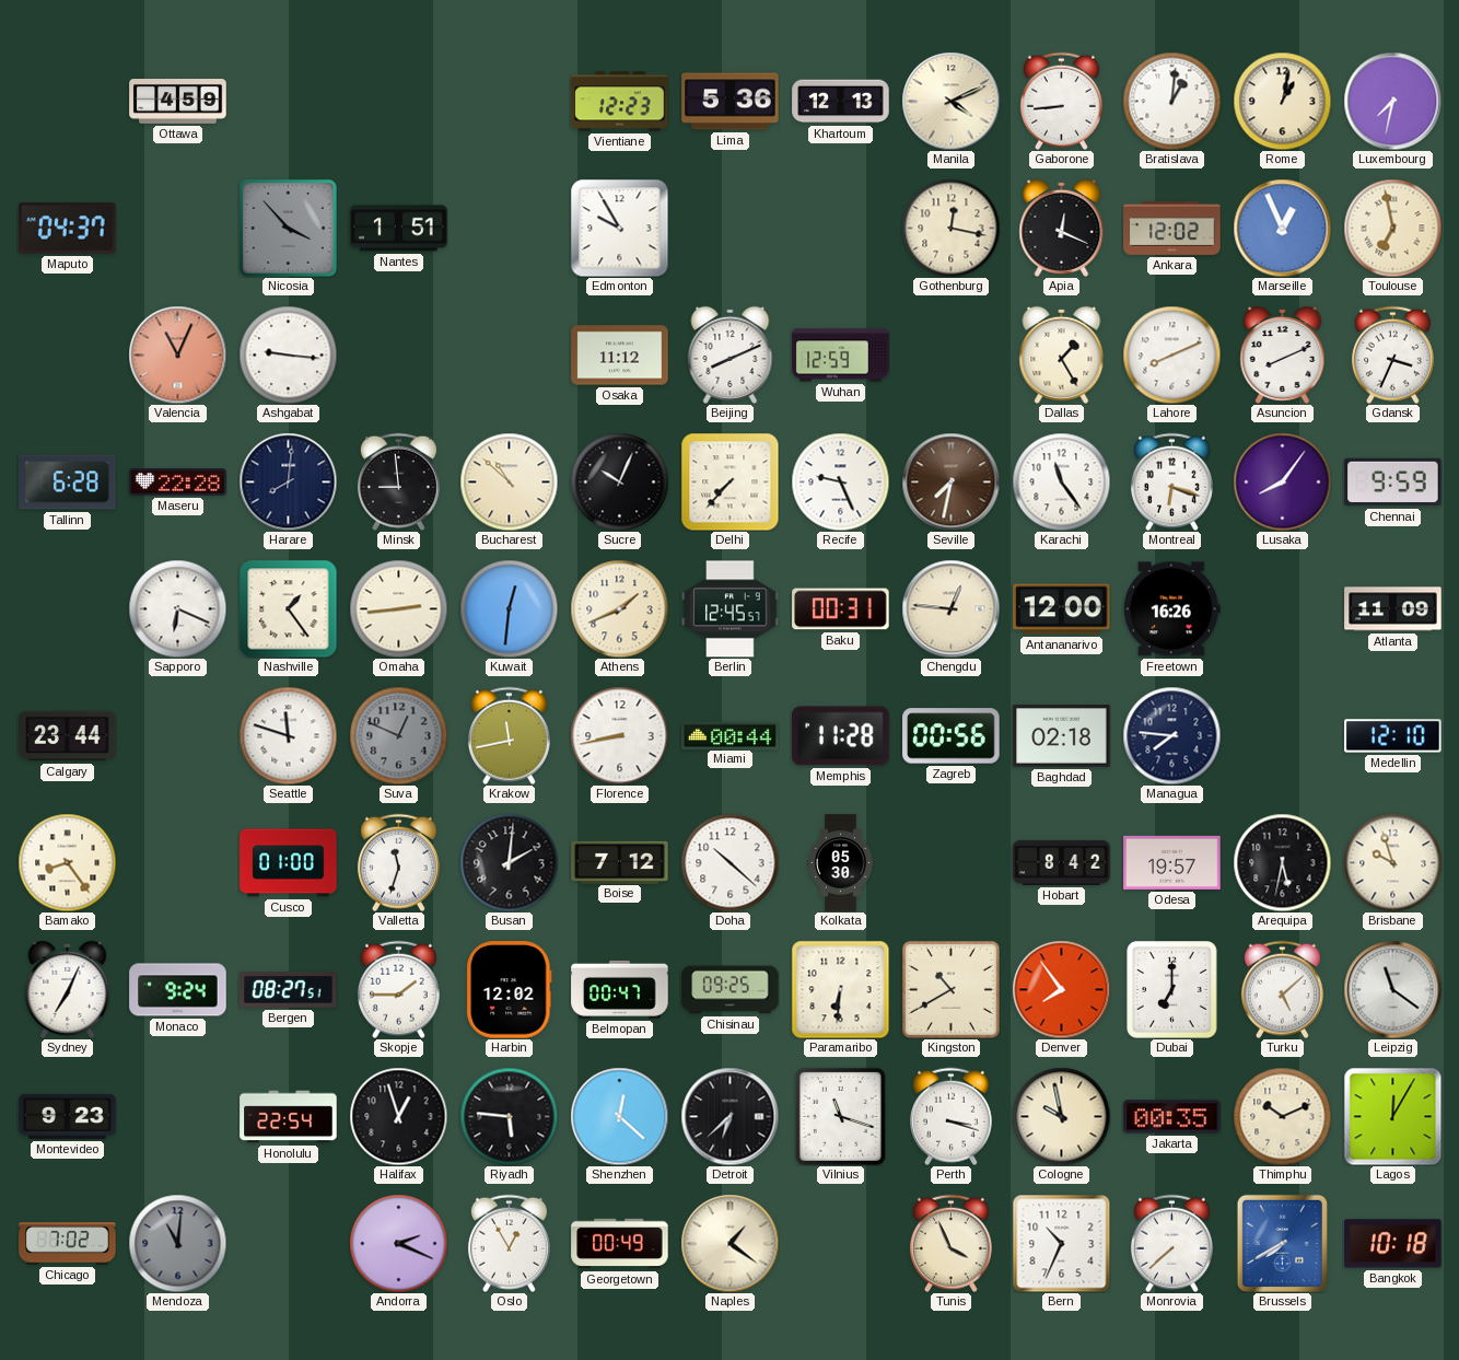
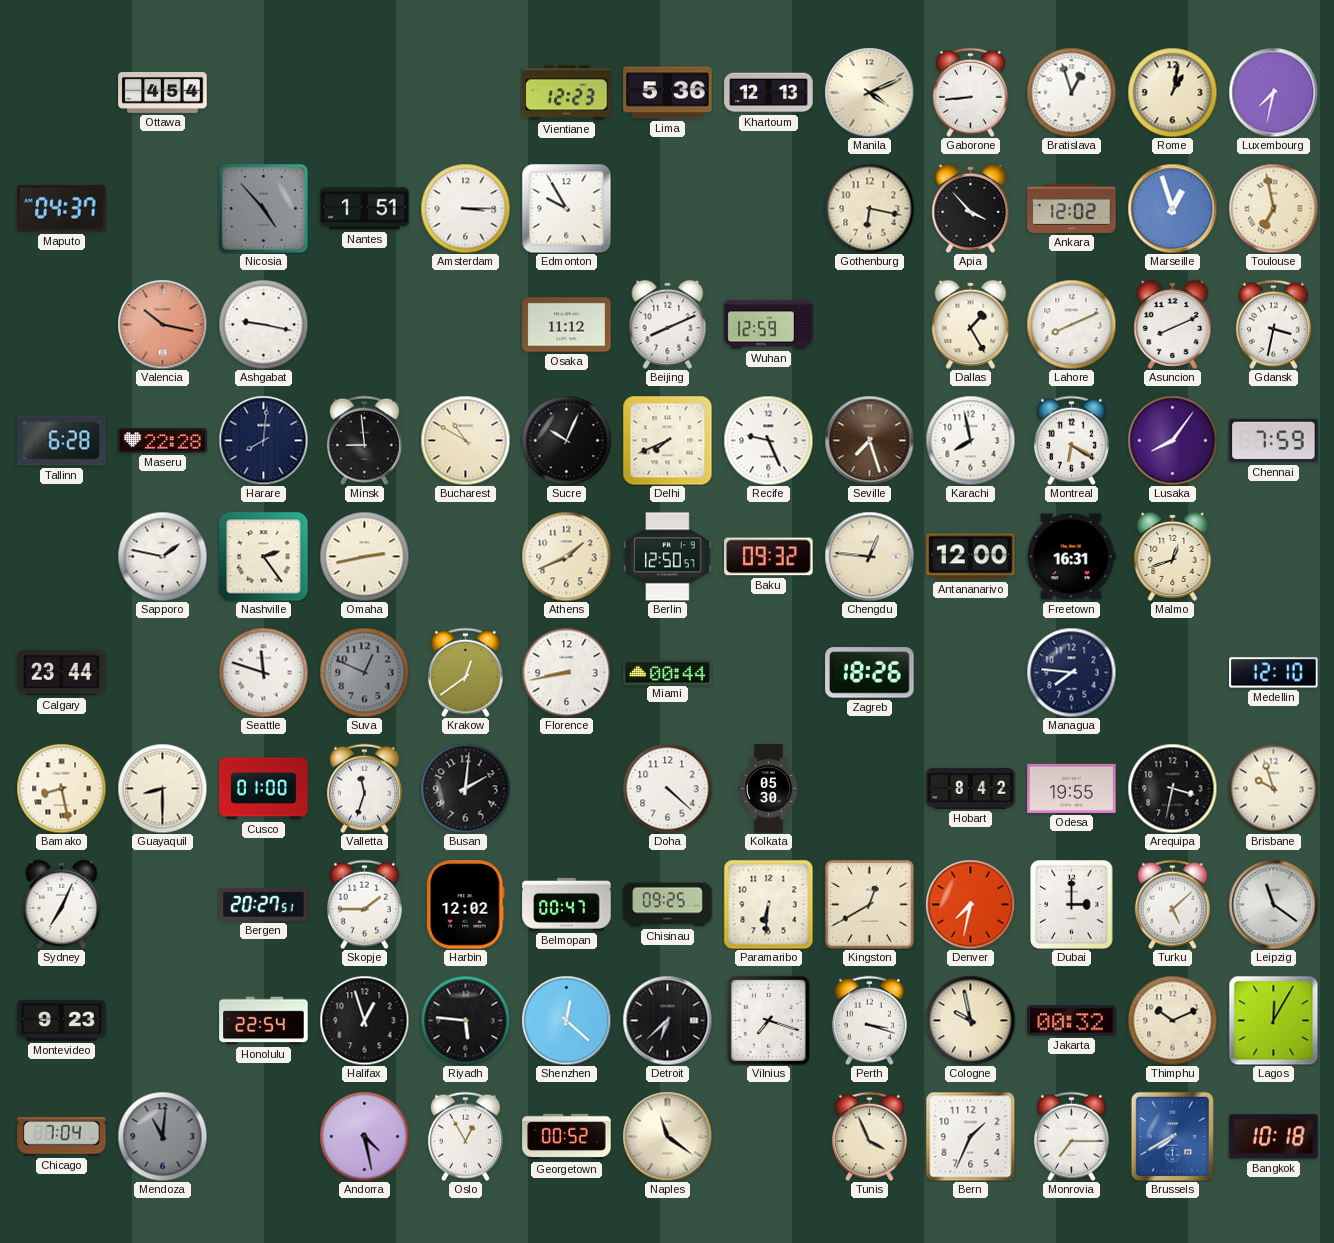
Ottawa: 4:59 -> 4:54
Bratislava: 1:01 -> 12:57
Nicosia: 3:53 -> 4:53
Amsterdam: none -> 3:15
Gothenburg: 12:17 -> 6:17
Apia: 12:19 -> 3:53
Marseille: 12:56 -> 12:57
Valencia: 11:04 -> 10:17
Ashgabat: 9:16 -> 9:17
Gdansk: 3:34 -> 3:32
Bucharest: 10:52 -> 10:50
Delhi: 7:37 -> 7:41
Seville: 7:32 -> 7:27
Karachi: 11:24 -> 7:58
Montreal: 6:18 -> 6:20
Chennai: 9:59 -> 7:59
Sapporo: 6:19 -> 1:47
Nashville: 1:24 -> 2:24
Omaha: 2:44 -> 2:43
Kuwait: 12:31 -> none
Berlin: 12:45 -> 12:50
Baku: 00:31 -> 09:32
Freetown: 16:26 -> 16:31
Malmo: none -> 12:42
Atlanta: 11:09 -> none
Krakow: 11:43 -> 12:39
Memphis: 11:28 -> none
Zagreb: 00:56 -> 18:26
Baghdad: 02:18 -> none
Bamako: 8:24 -> 8:28
Guayaquil: none -> 8:30
Boise: 7:12 -> none
Doha: 10:22 -> 4:22
Odesa: 19:57 -> 19:55
Arequipa: 5:32 -> 3:32
Monaco: 9:24 -> none
Bergen: 08:27 -> 20:27
Kingston: 10:40 -> 12:40
Denver: 7:54 -> 7:32
Dubai: 7:00 -> 3:00
Vilnius: 11:18 -> 7:18
Jakarta: 00:35 -> 00:32
Chicago: 7:02 -> 7:04
Andorra: 2:19 -> 4:28
Georgetown: 00:49 -> 00:52
Naples: 1:21 -> 11:21
Bern: 10:34 -> 1:34
Monrovia: 7:38 -> 7:15
